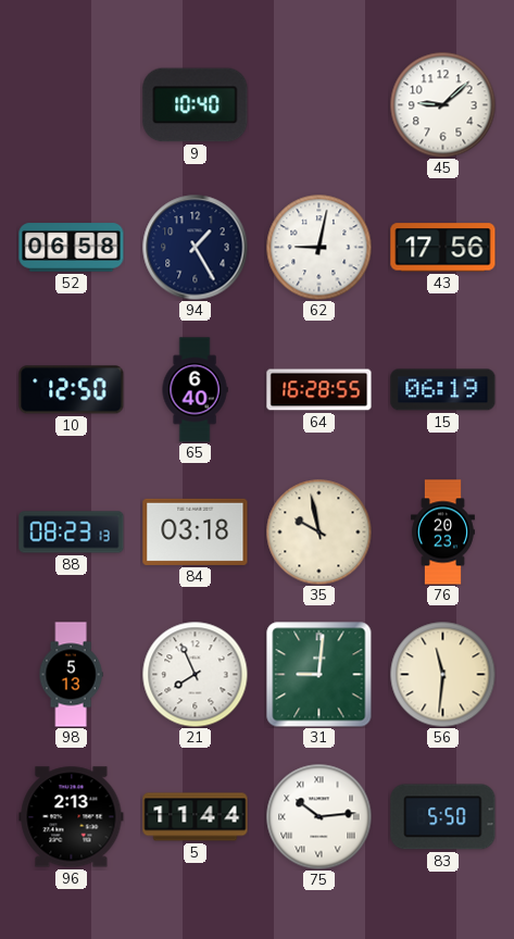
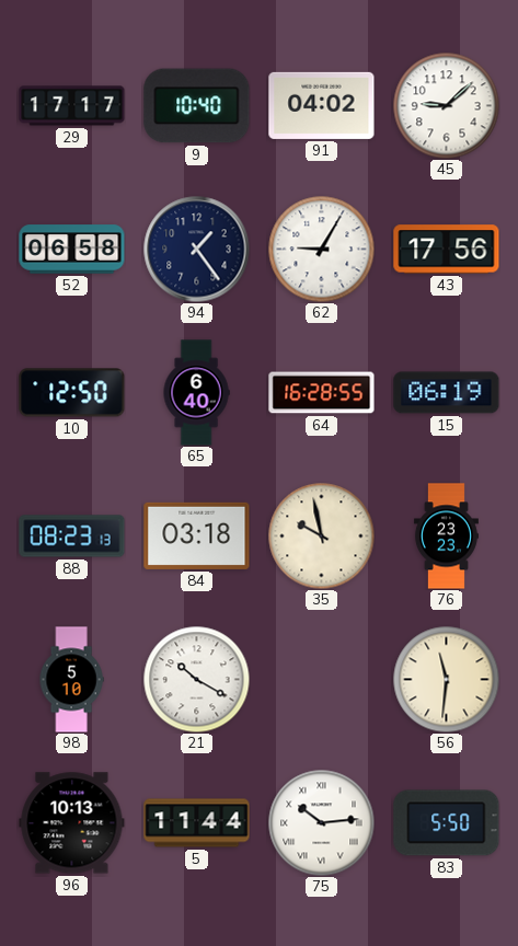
29: none -> 17:17
91: none -> 04:02
94: 1:25 -> 1:24
62: 9:02 -> 9:05
76: 20:23 -> 23:23
98: 5:13 -> 5:10
21: 7:56 -> 10:20
31: 9:01 -> none
96: 2:13 -> 10:13
